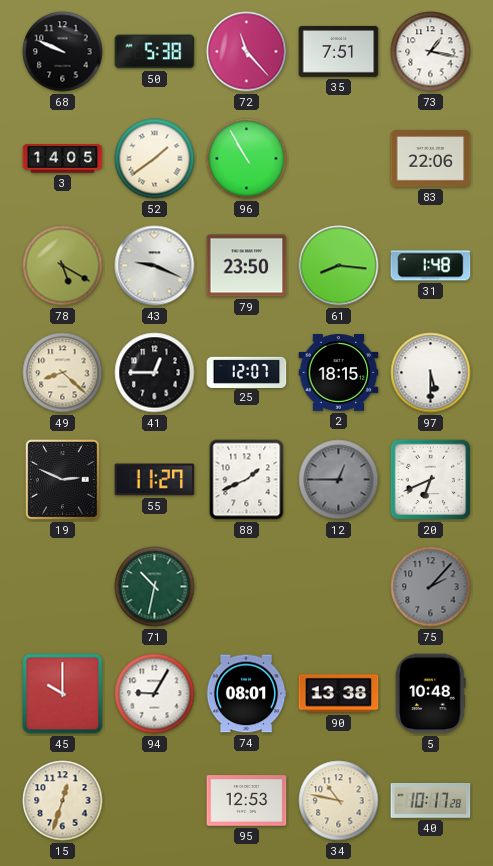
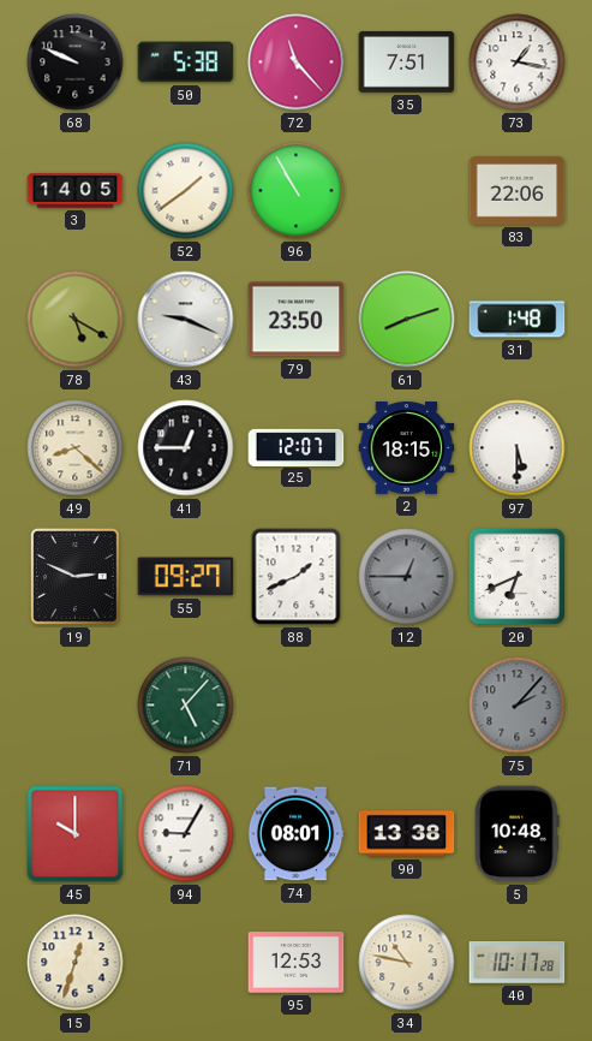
61: 8:16 -> 8:12
55: 11:27 -> 09:27
71: 10:32 -> 5:07
